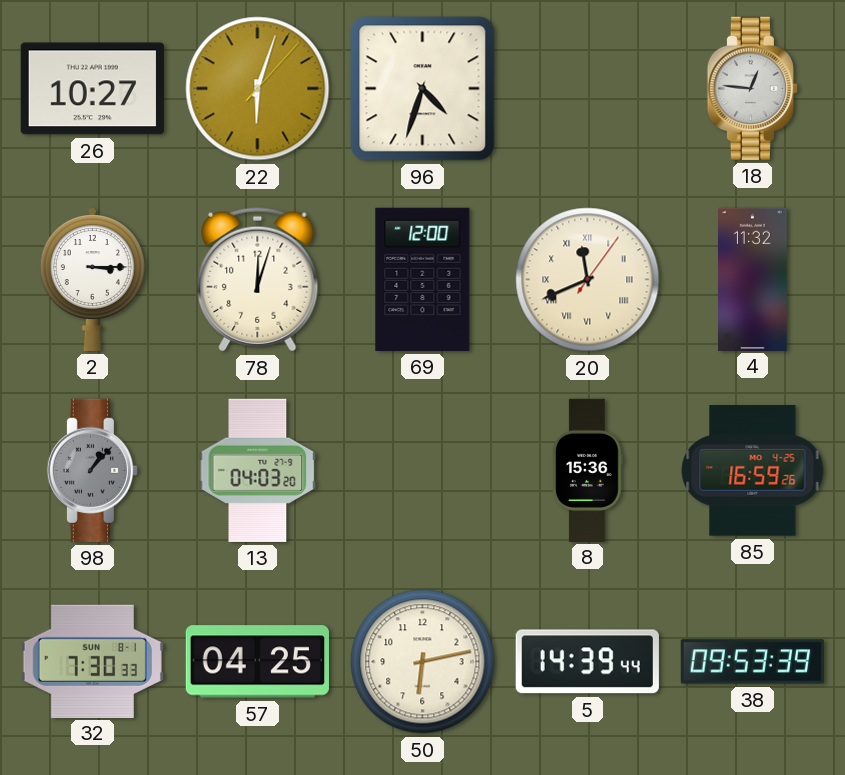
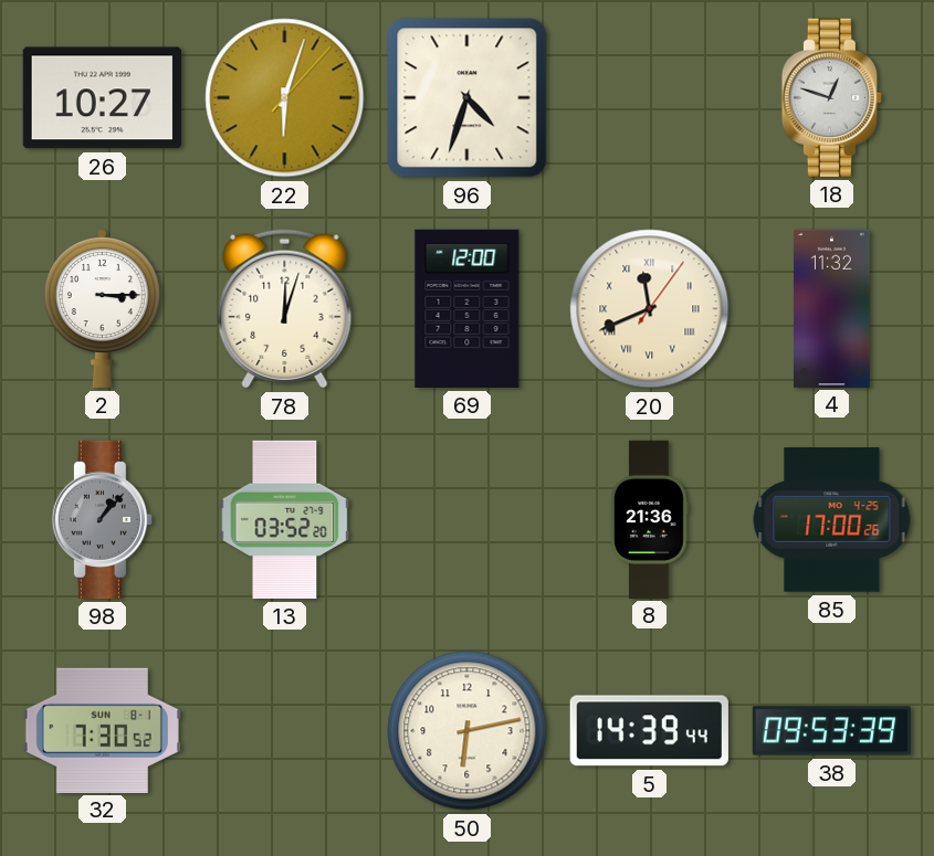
18: 12:46 -> 12:48
13: 04:03 -> 03:52
8: 15:36 -> 21:36
85: 16:59 -> 17:00
32: 7:30:33 -> 7:30:52
57: 04:25 -> none
